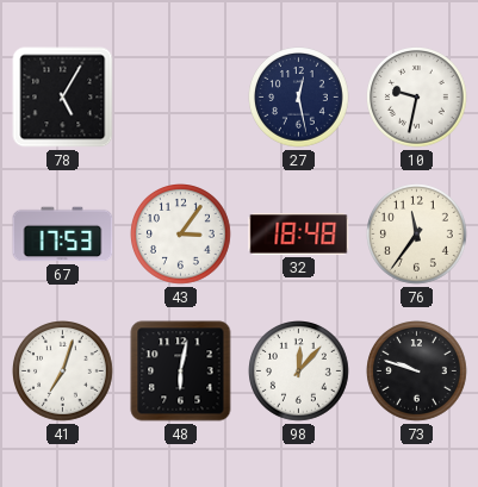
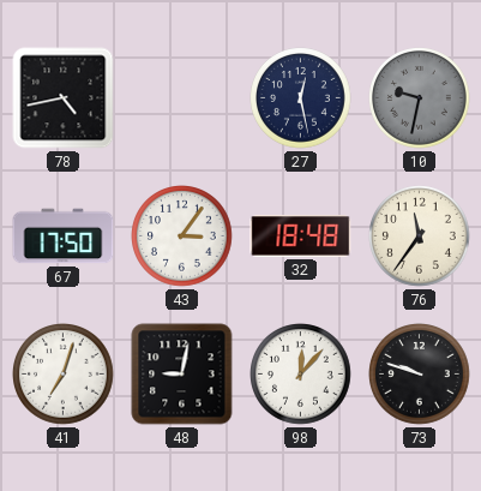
78: 5:05 -> 4:43
10 dial: white -> grey
67: 17:53 -> 17:50
48: 6:02 -> 9:02
